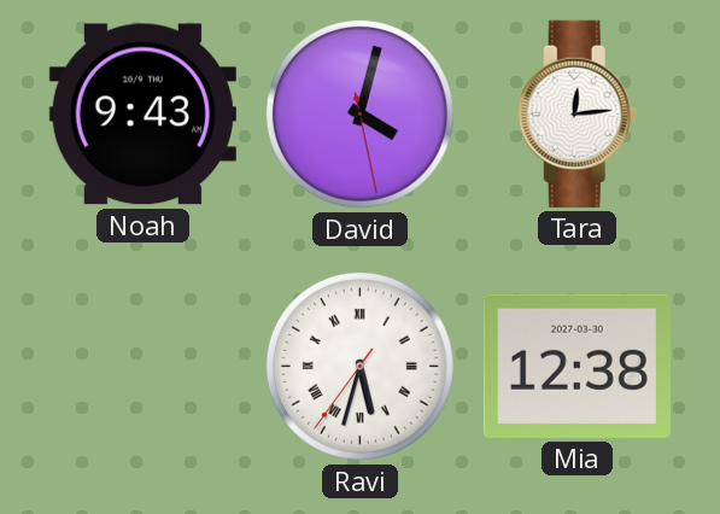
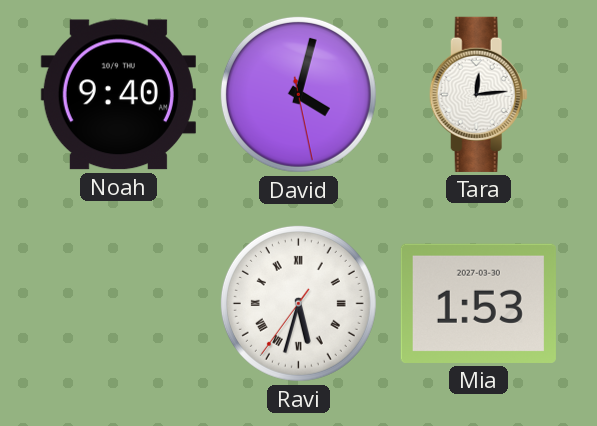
Noah: 9:43 -> 9:40
Mia: 12:38 -> 1:53
